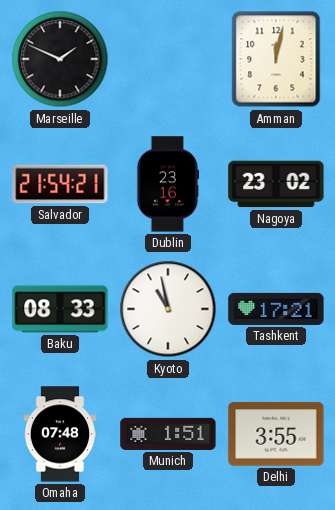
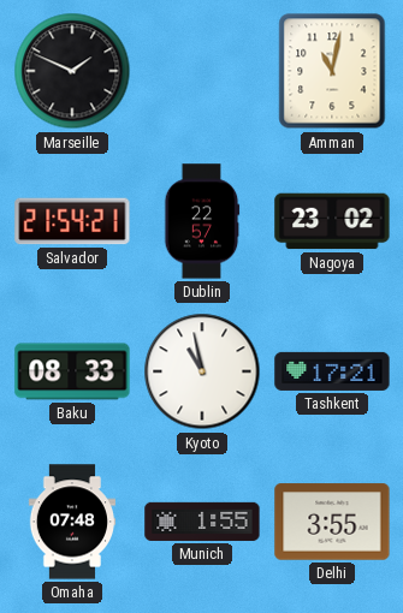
Amman: 12:02 -> 11:02
Dublin: 23:16 -> 22:57
Munich: 1:51 -> 1:55
